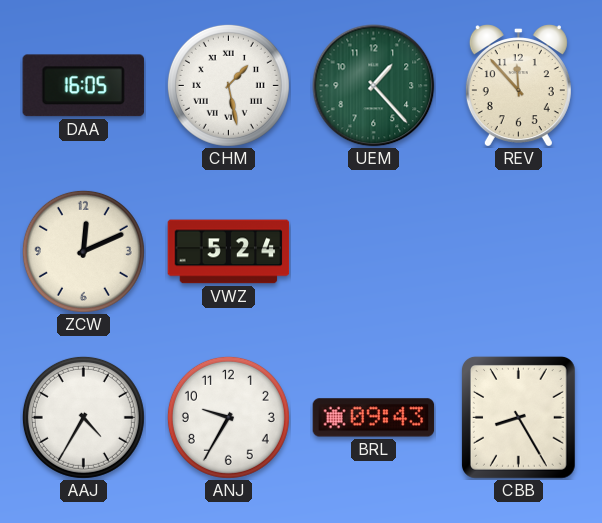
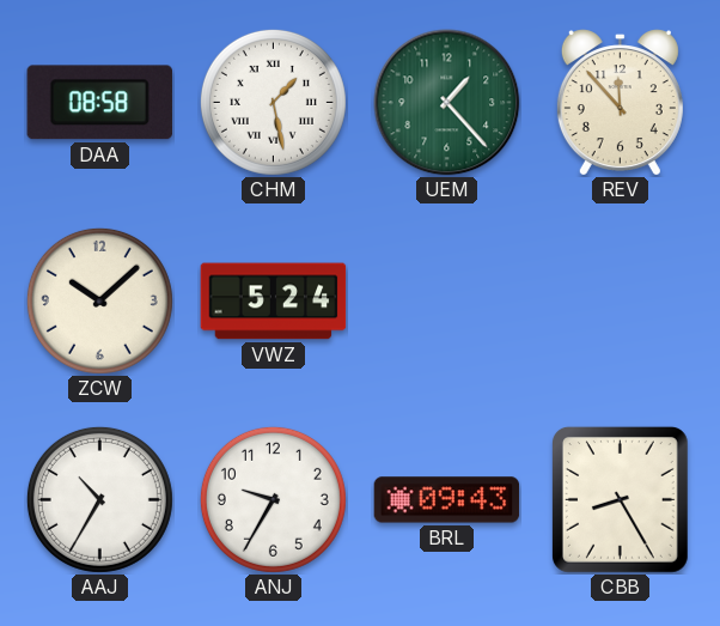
DAA: 16:05 -> 08:58
ZCW: 12:11 -> 10:08
AAJ: 4:35 -> 10:35
